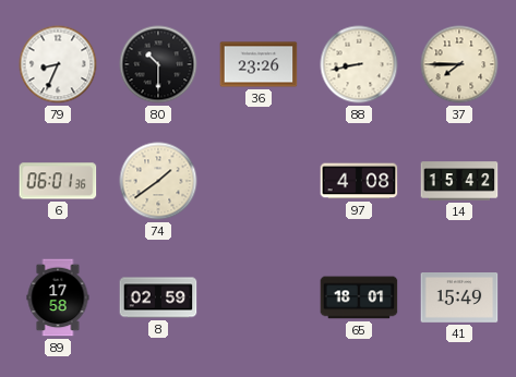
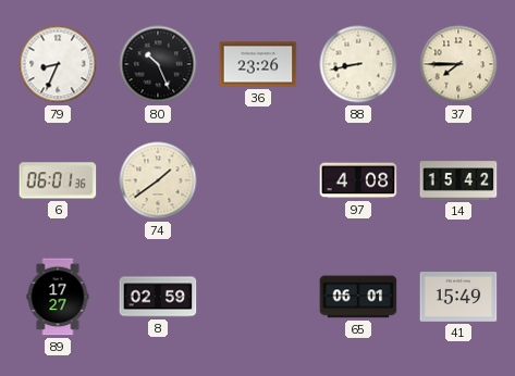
80: 10:30 -> 10:26
89: 17:58 -> 17:27
65: 18:01 -> 06:01
